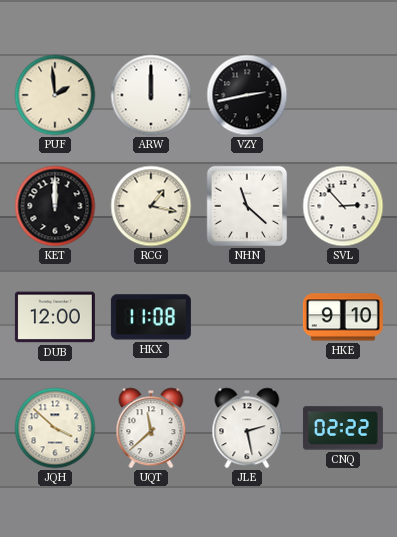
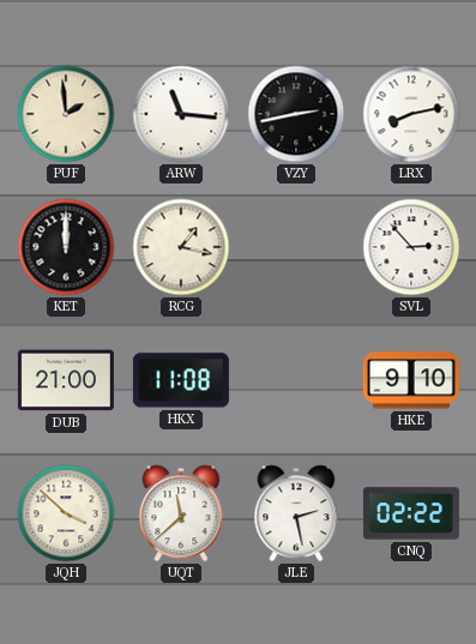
ARW: 12:00 -> 11:16
LRX: none -> 8:13
NHN: 11:22 -> none
DUB: 12:00 -> 21:00
